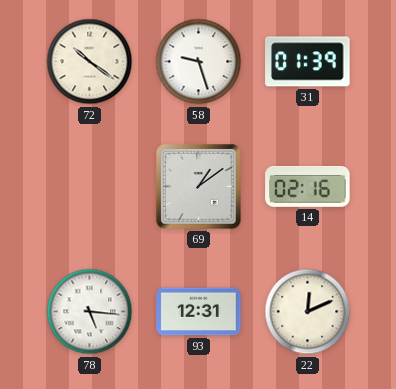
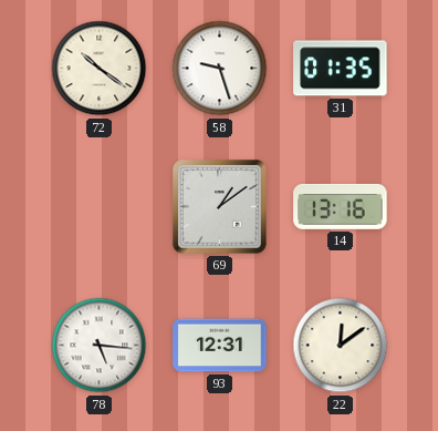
31: 01:39 -> 01:35
14: 02:16 -> 13:16
22: 12:11 -> 12:09
